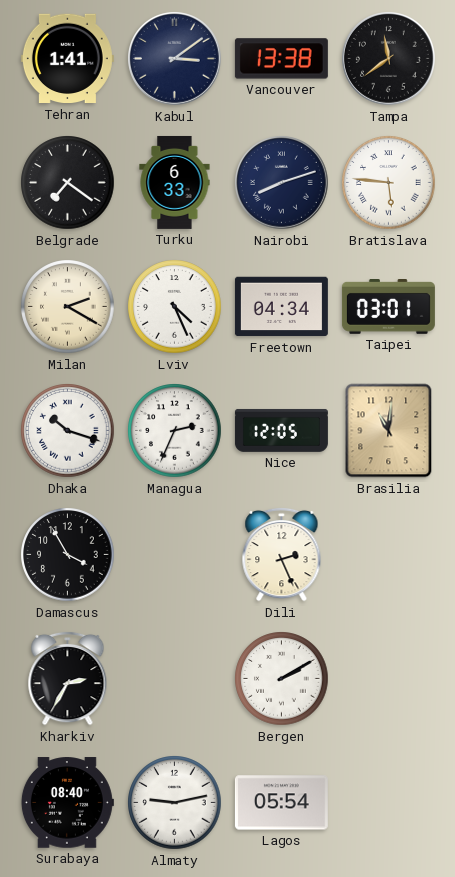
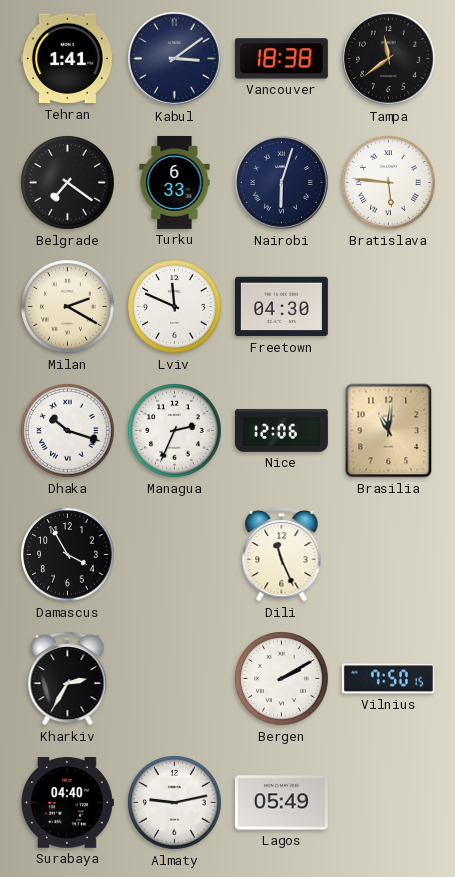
Vancouver: 13:38 -> 18:38
Nairobi: 8:12 -> 6:03
Lviv: 4:26 -> 11:49
Freetown: 04:34 -> 04:30
Taipei: 03:01 -> none
Nice: 12:05 -> 12:06
Dili: 2:26 -> 11:26
Vilnius: none -> 7:50
Surabaya: 08:40 -> 04:40
Lagos: 05:54 -> 05:49
